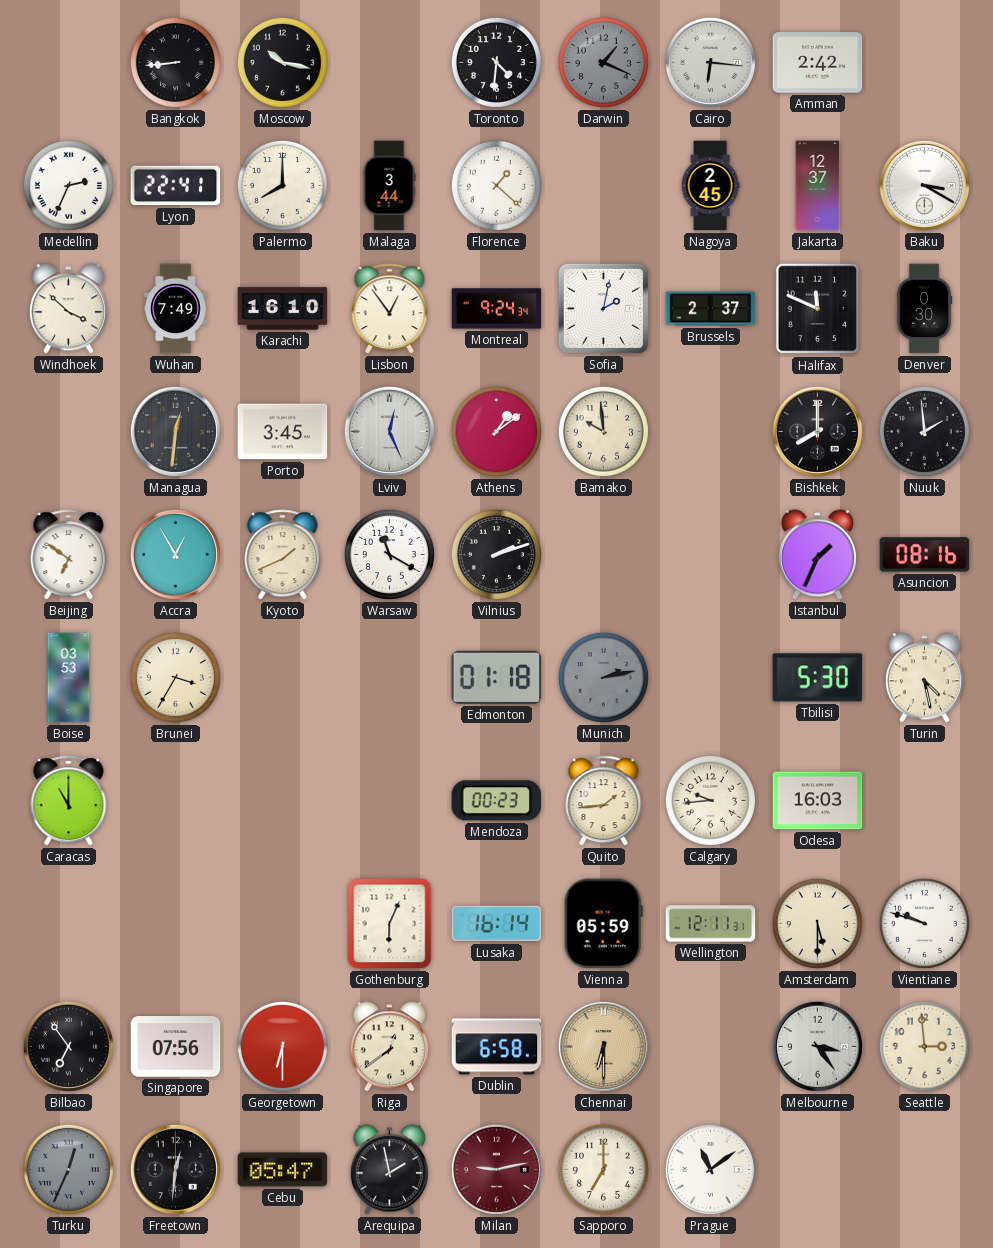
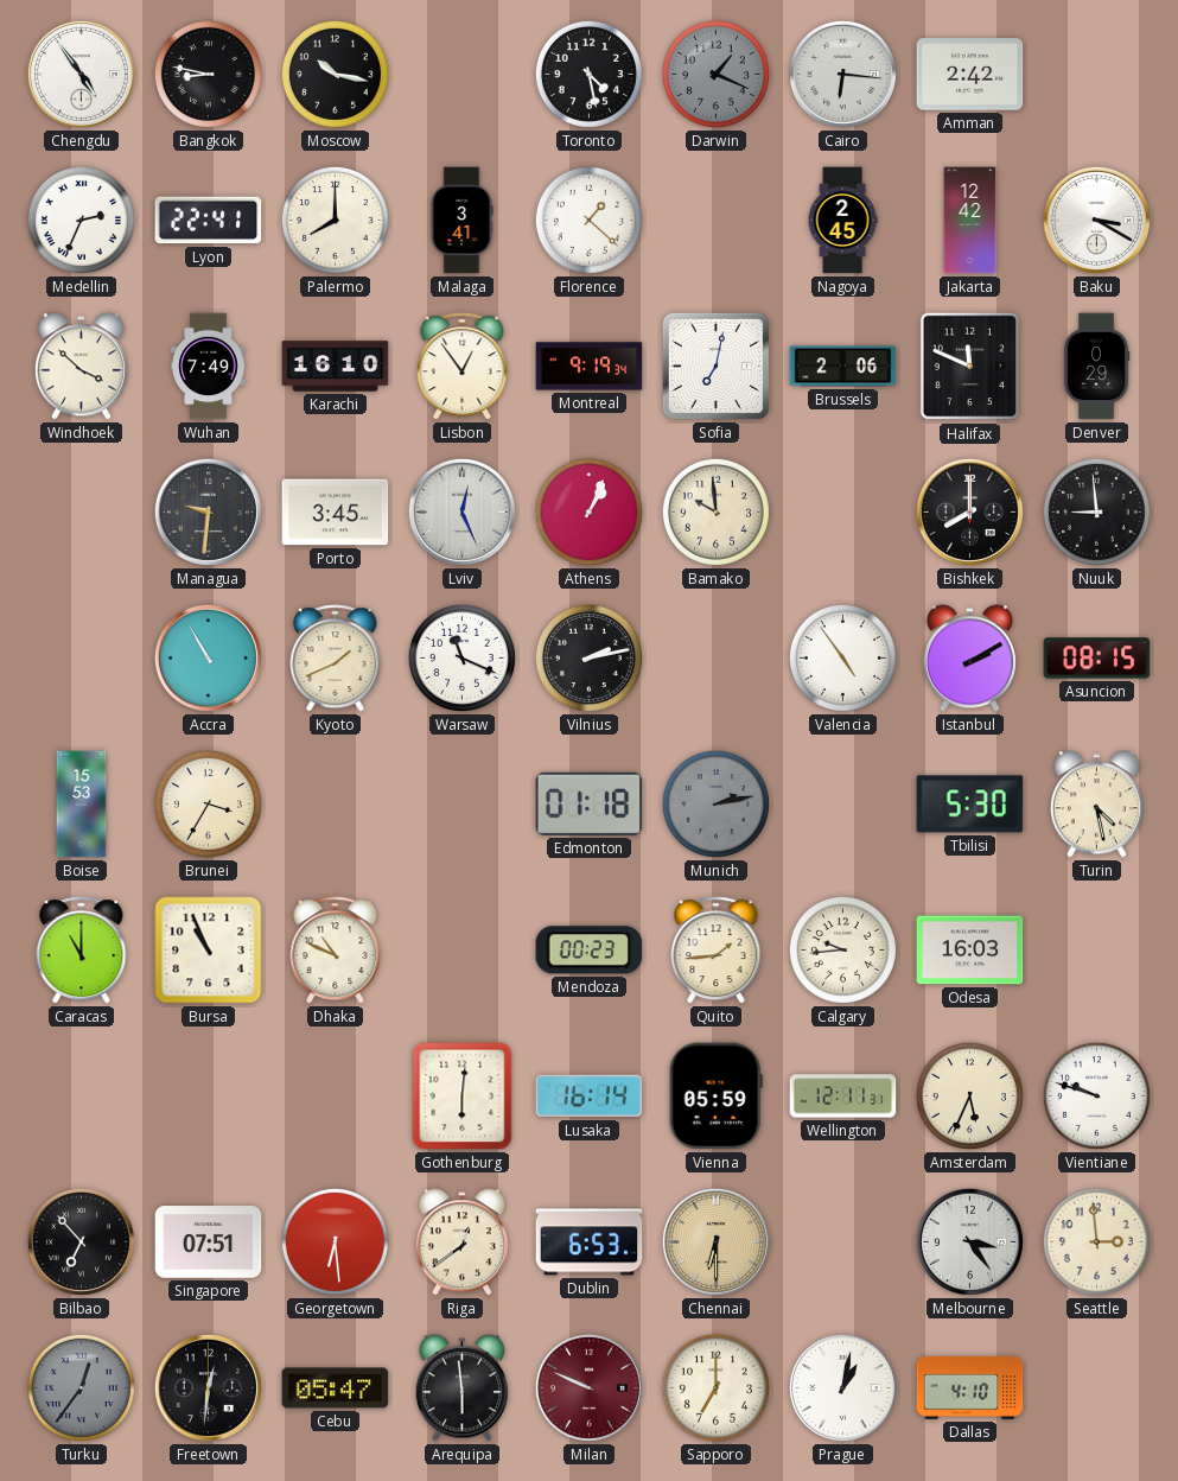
Chengdu: none -> 4:54
Bangkok: 8:44 -> 8:47
Toronto: 4:31 -> 4:28
Malaga: 3:44 -> 3:41
Jakarta: 12:37 -> 12:42
Montreal: 9:24 -> 9:19
Sofia: 2:02 -> 7:02
Brussels: 2:37 -> 2:06
Denver: 0:30 -> 0:29
Managua: 12:31 -> 9:31
Athens: 1:09 -> 1:04
Nuuk: 1:59 -> 8:59
Beijing: 6:51 -> none
Accra: 12:55 -> 10:55
Warsaw: 11:20 -> 11:19
Vilnius: 2:12 -> 2:13
Valencia: none -> 4:54
Istanbul: 1:34 -> 2:10
Asuncion: 08:16 -> 08:15
Boise: 03:53 -> 15:53
Bursa: none -> 10:56
Dhaka: none -> 10:49
Gothenburg: 6:04 -> 6:01
Amsterdam: 5:30 -> 5:34
Bilbao: 6:54 -> 6:53
Singapore: 07:56 -> 07:51
Georgetown: 6:30 -> 6:29
Dublin: 6:58 -> 6:53
Turku: 12:34 -> 12:36
Arequipa: 1:58 -> 5:59
Milan: 9:13 -> 9:49
Prague: 11:09 -> 1:02
Dallas: none -> 4:10
